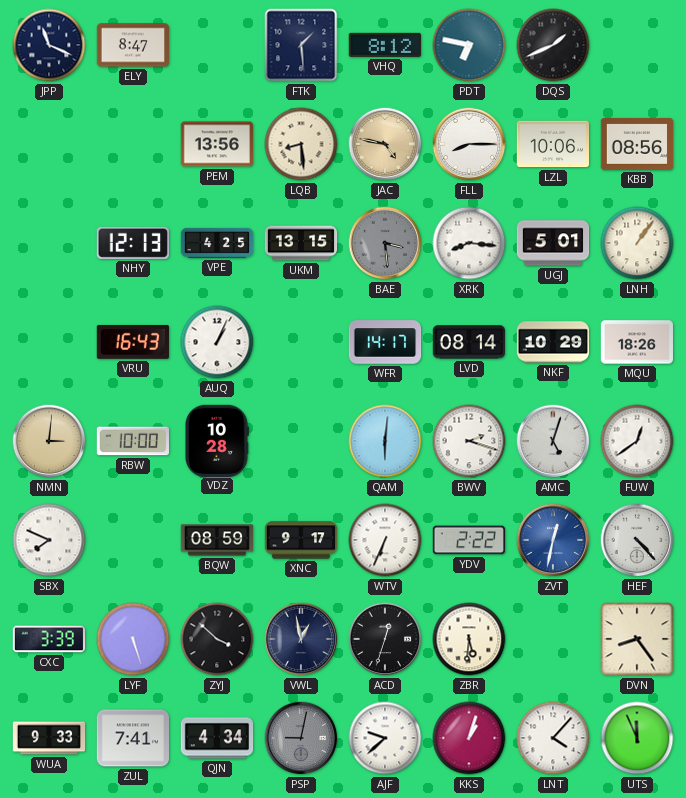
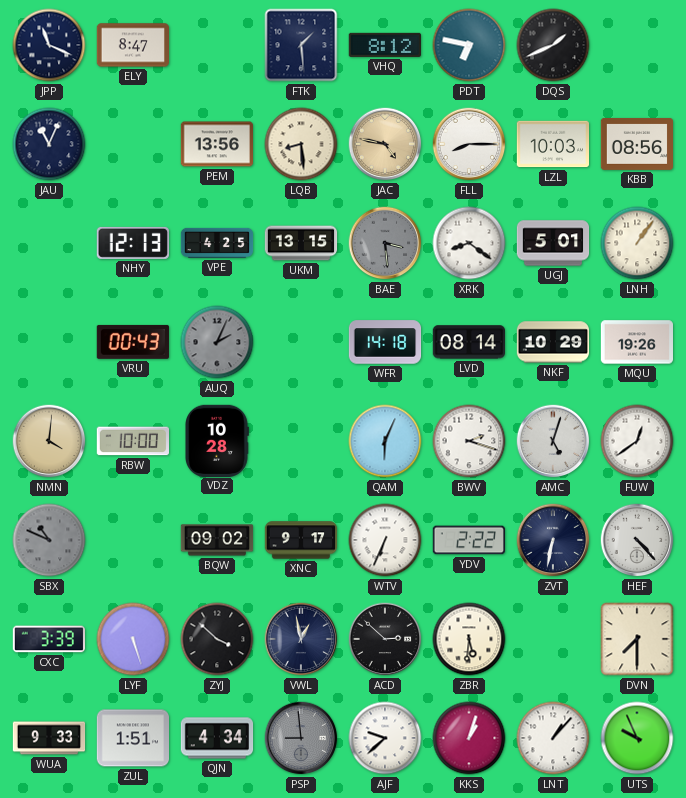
JAU: none -> 11:04
LZL: 10:06 -> 10:03
XRK: 8:16 -> 8:21
VRU: 16:43 -> 00:43
AUQ: 1:04 -> 2:04
AUQ dial: white -> grey
WFR: 14:17 -> 14:18
MQU: 18:26 -> 19:26
NMN: 3:01 -> 4:01
QAM: 6:01 -> 6:04
SBX: 7:49 -> 10:49
SBX dial: white -> grey
BQW: 08:59 -> 09:02
ZVT: 12:32 -> 6:32
ZVT dial: blue -> navy
ACD: 12:33 -> 2:52
DVN: 8:24 -> 7:30
ZUL: 7:41 -> 1:51
PSP: 9:02 -> 8:59
LNT: 4:07 -> 1:07
UTS: 11:56 -> 9:56
